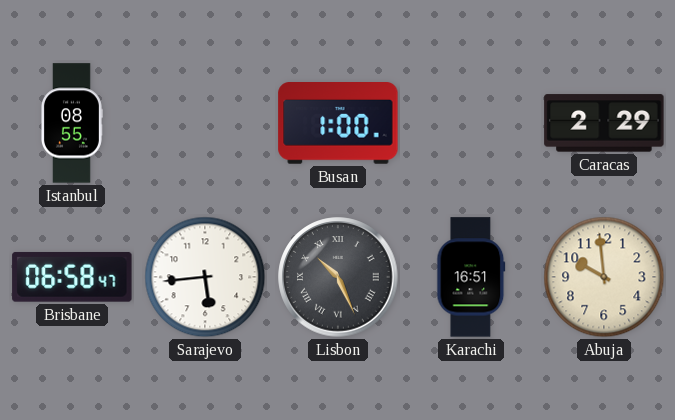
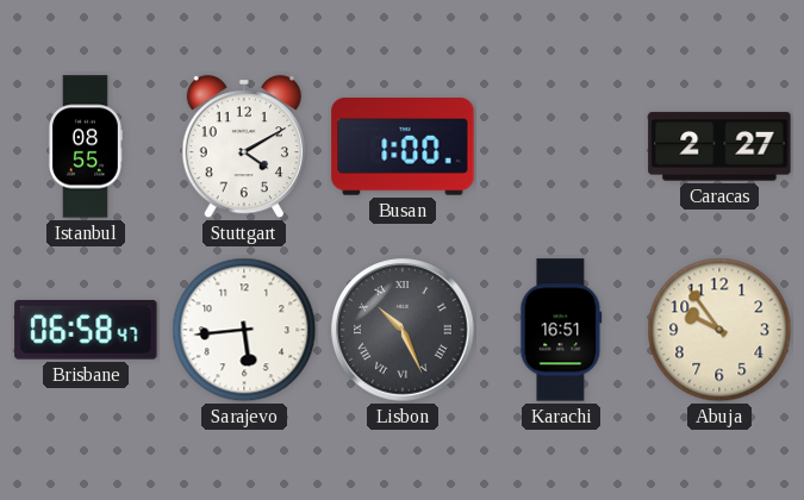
Stuttgart: none -> 4:10
Caracas: 2:29 -> 2:27
Abuja: 9:59 -> 9:54
